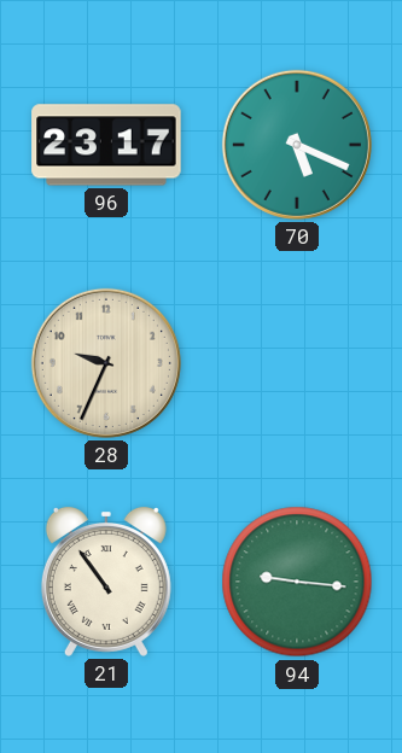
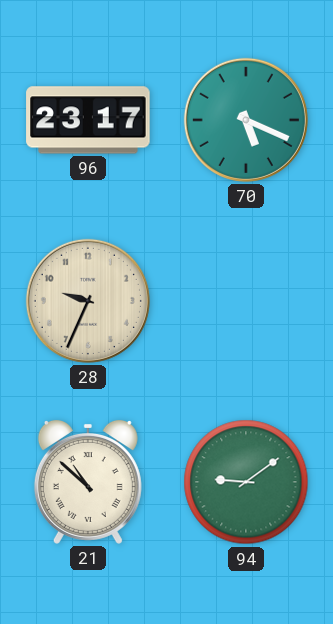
21: 10:54 -> 10:52
94: 9:16 -> 9:09
